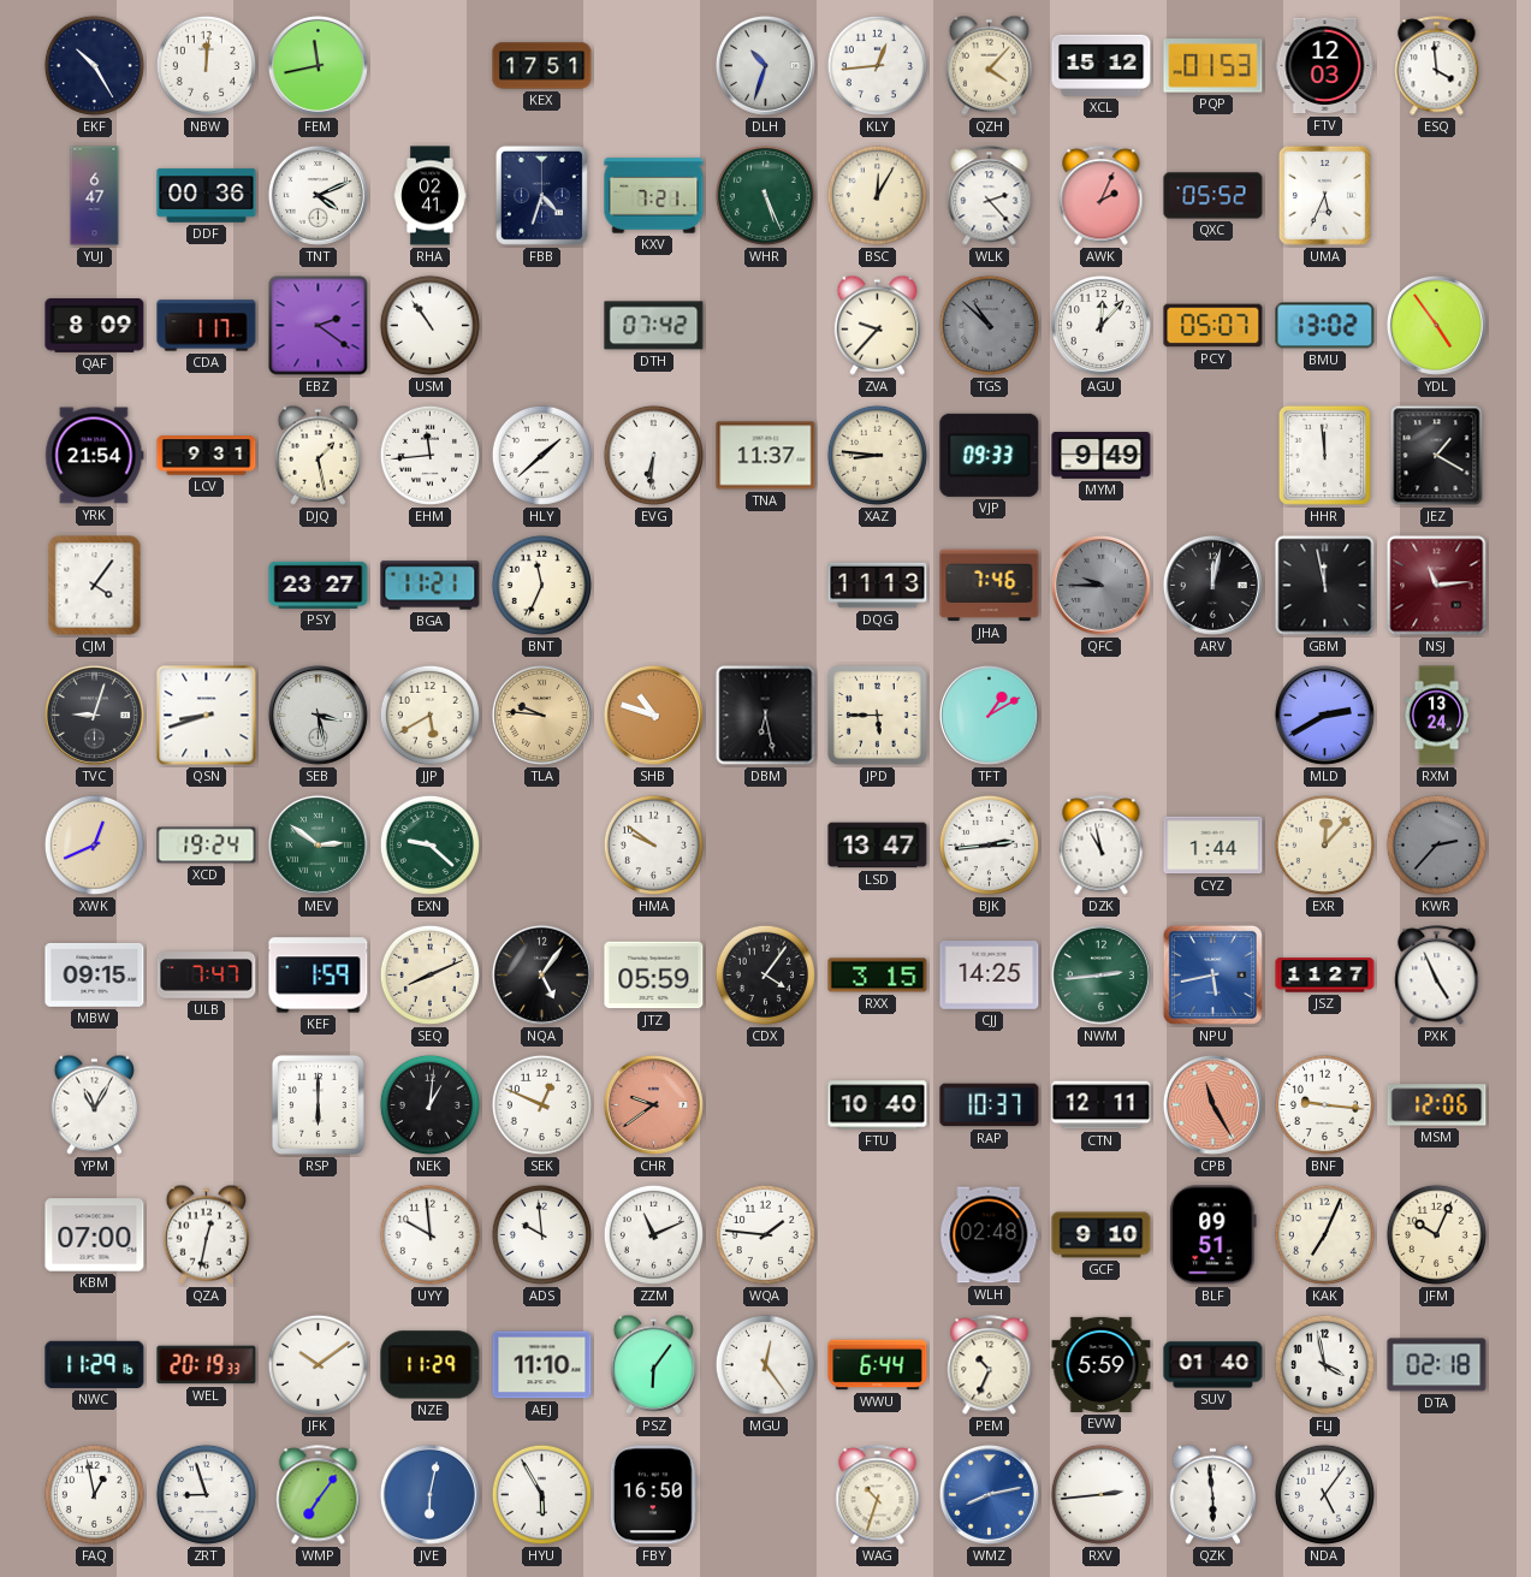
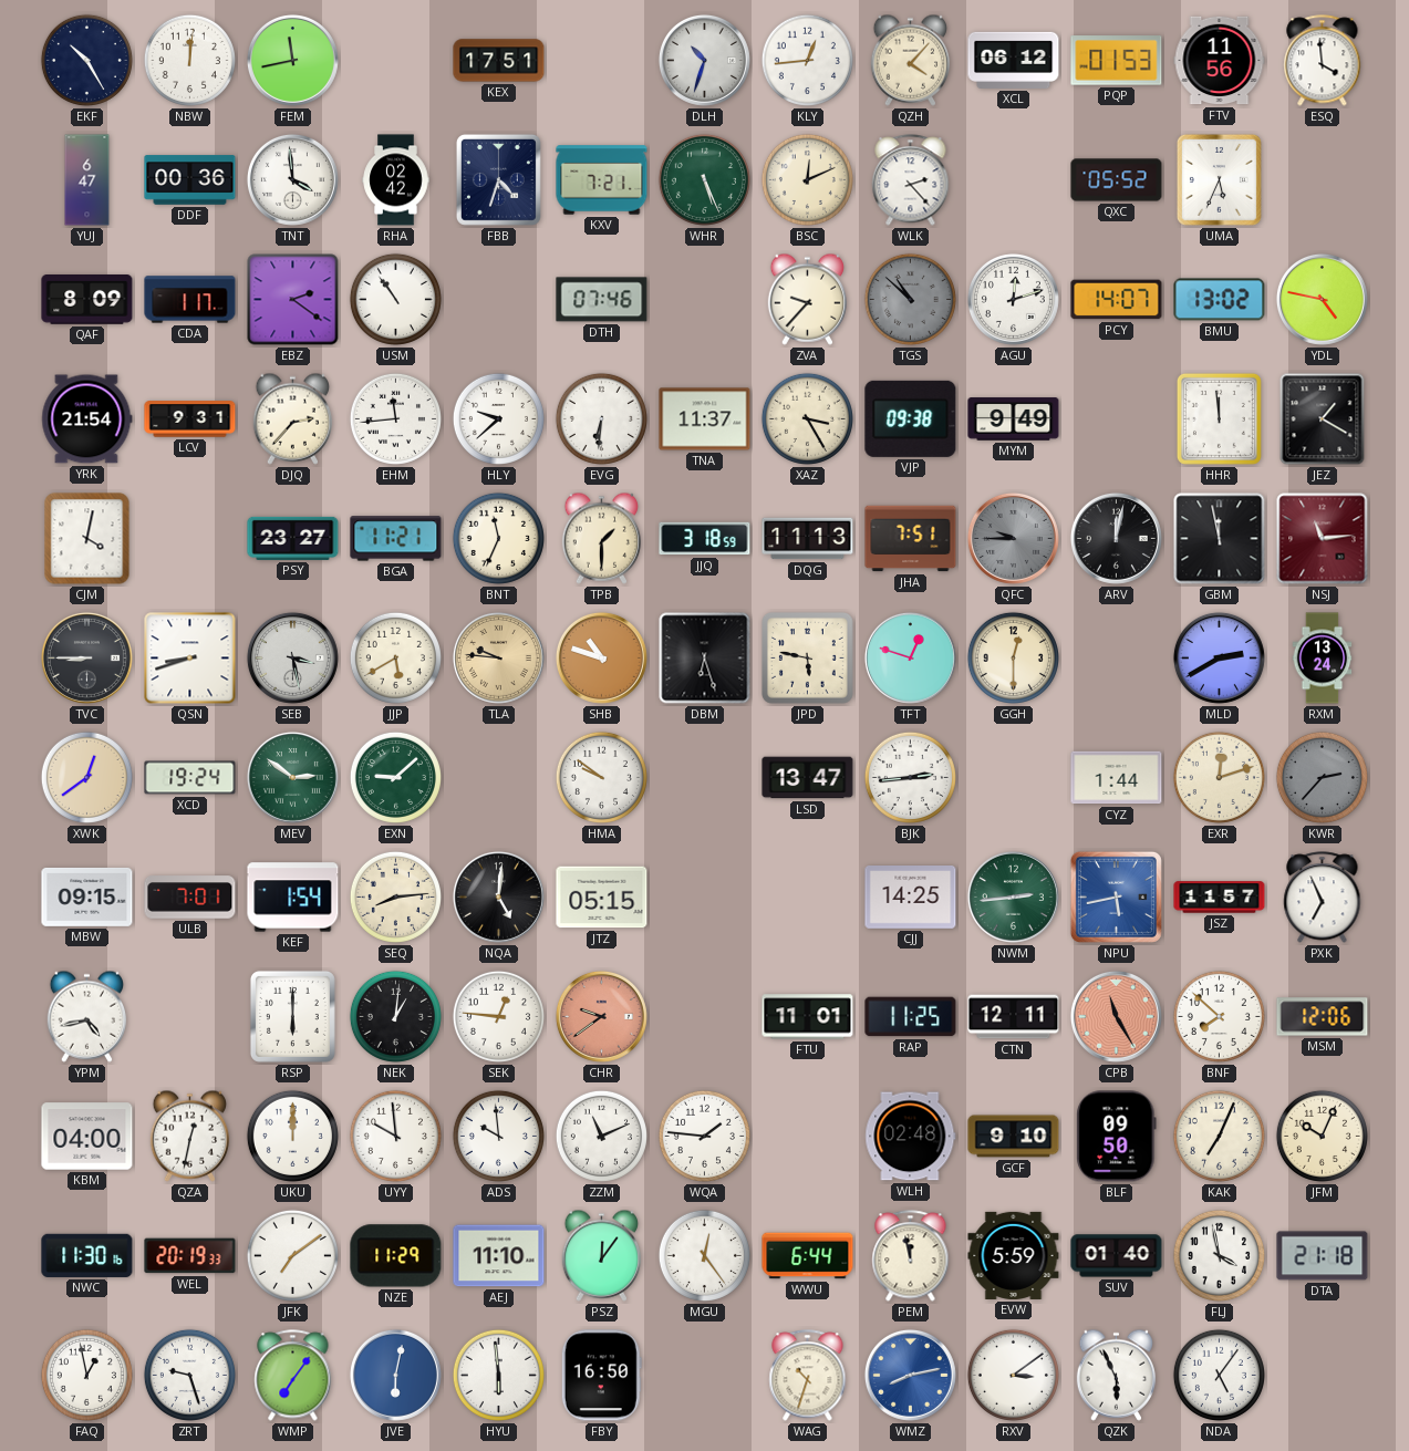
XCL: 15:12 -> 06:12
FTV: 12:03 -> 11:56
TNT: 4:11 -> 3:59
RHA: 02:41 -> 02:42
BSC: 12:05 -> 12:11
AWK: 2:04 -> none
DTH: 07:42 -> 07:46
AGU: 12:07 -> 12:12
PCY: 05:07 -> 14:07
YDL: 4:54 -> 4:47
DJQ: 1:28 -> 2:37
HLY: 1:38 -> 9:38
XAZ: 8:46 -> 3:25
VJP: 09:33 -> 09:38
CJM: 4:06 -> 4:02
TPB: none -> 1:30
JJQ: none -> 3:18
JHA: 7:46 -> 7:51
TVC: 9:03 -> 8:45
DBM: 6:28 -> 6:27
JPD: 5:45 -> 5:47
TFT: 1:10 -> 12:48
GGH: none -> 12:30
XWK: 12:41 -> 12:39
EXN: 9:22 -> 9:08
DZK: 10:58 -> none
EXR: 12:07 -> 12:12
ULB: 7:47 -> 7:01
KEF: 1:59 -> 1:54
SEQ: 8:11 -> 8:14
NQA: 5:06 -> 5:01
JTZ: 05:59 -> 05:15
CDX: 4:06 -> none
RXX: 3:15 -> none
JSZ: 11:27 -> 11:57
PXK: 4:56 -> 6:56
YPM: 11:05 -> 4:43
SEK: 12:49 -> 12:46
FTU: 10:40 -> 11:01
RAP: 10:37 -> 11:25
BNF: 9:16 -> 7:52
KBM: 07:00 -> 04:00
UKU: none -> 12:00
BLF: 09:51 -> 09:50
NWC: 11:29 -> 11:30
JFK: 10:09 -> 7:09
PSZ: 6:06 -> 12:06
PEM: 10:34 -> 11:58
DTA: 02:18 -> 21:18
ZRT: 8:57 -> 9:27
HYU: 5:55 -> 5:59
RXV: 2:44 -> 3:09
QZK: 5:59 -> 5:56
